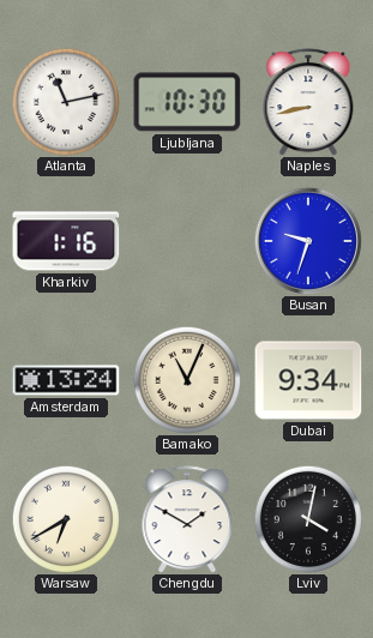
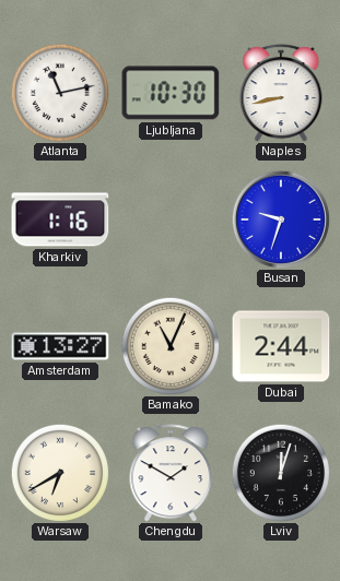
Amsterdam: 13:24 -> 13:27
Dubai: 9:34 -> 2:44
Lviv: 4:02 -> 12:03
